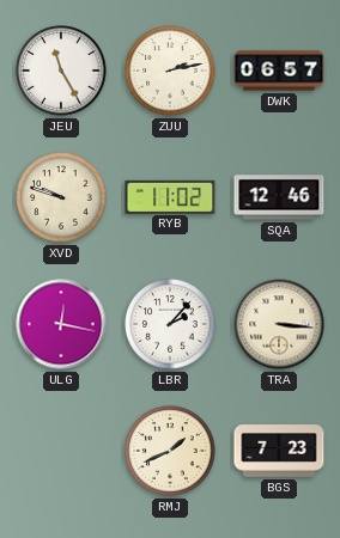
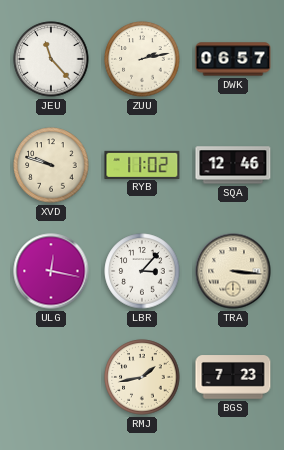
JEU: 11:25 -> 11:23
LBR: 2:07 -> 3:07
RMJ: 1:41 -> 1:43
